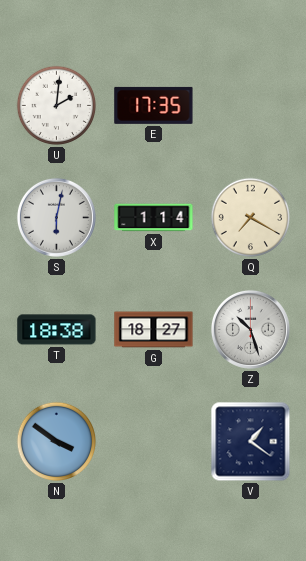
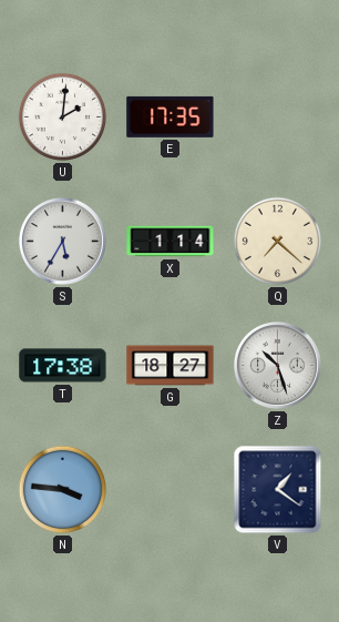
S: 6:02 -> 5:35
Q: 7:20 -> 7:22
T: 18:38 -> 17:38
N: 3:51 -> 3:46
